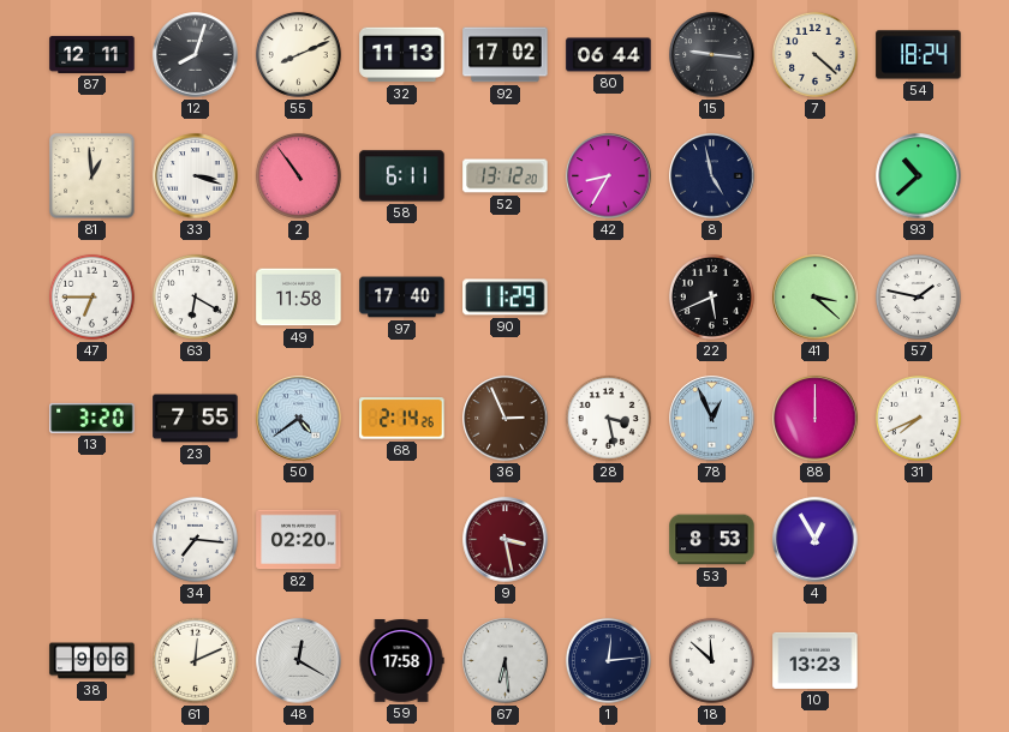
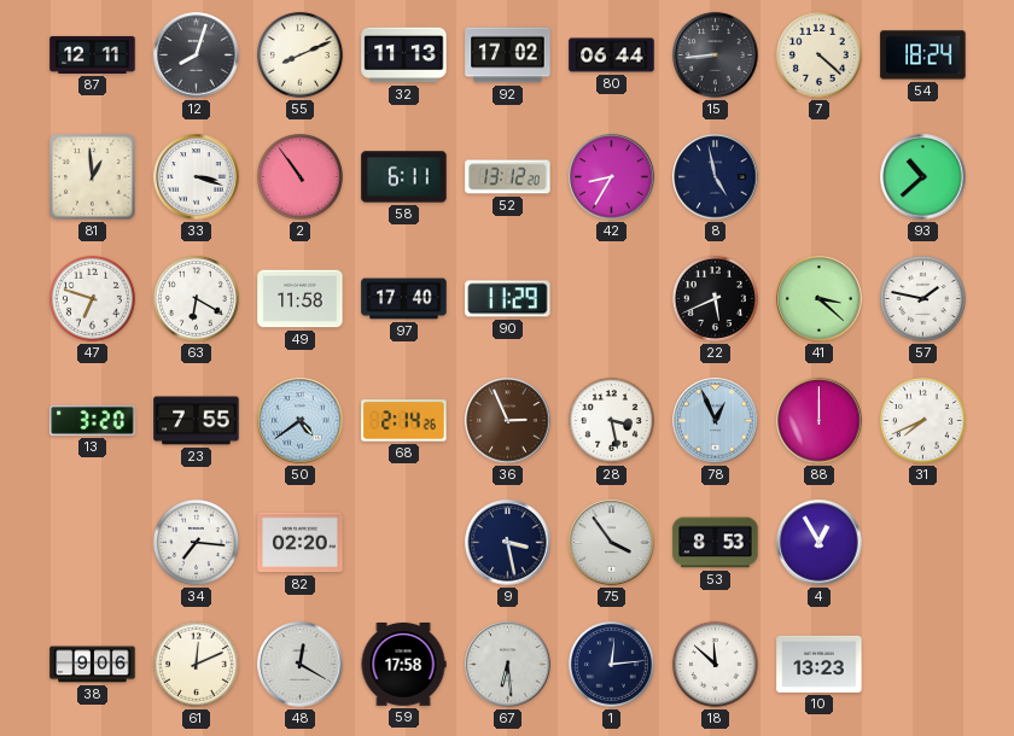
15: 9:16 -> 8:44
47: 6:45 -> 6:48
9 dial: burgundy -> navy
75: none -> 3:54
